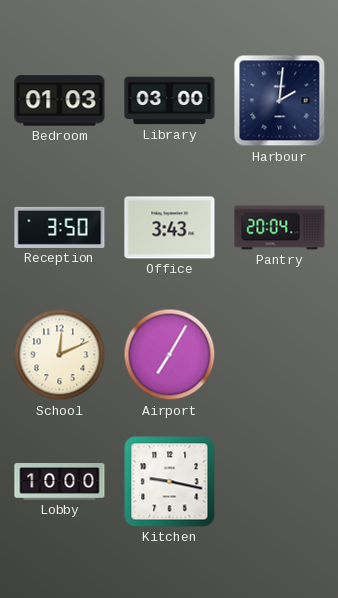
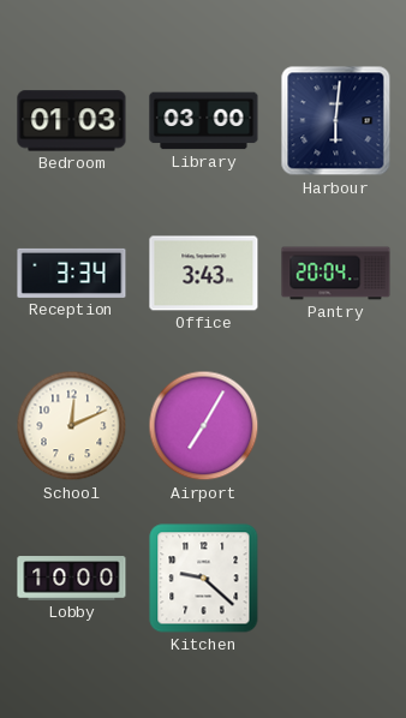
Harbour: 2:01 -> 6:01
Reception: 3:50 -> 3:34
Kitchen: 9:17 -> 9:22
